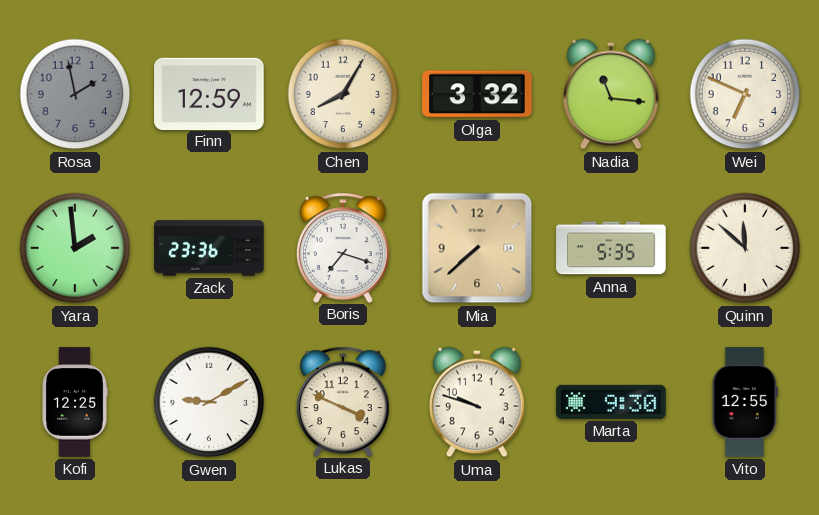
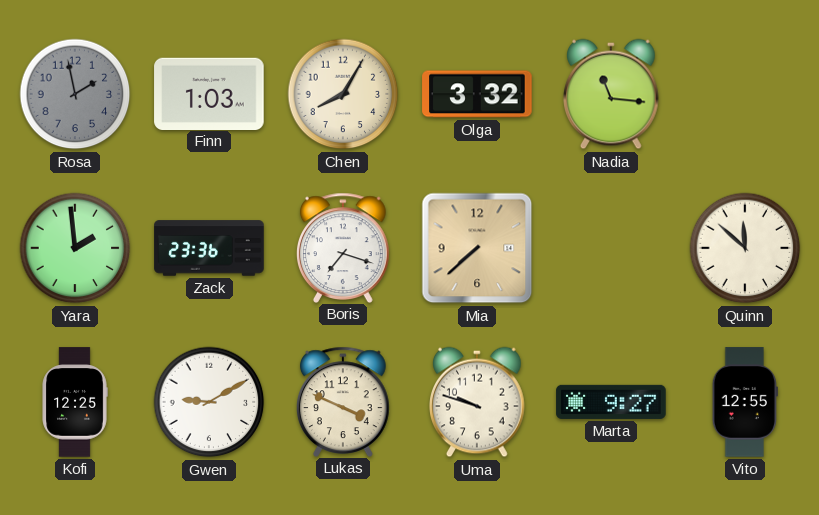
Finn: 12:59 -> 1:03
Wei: 6:49 -> none
Anna: 5:35 -> none
Marta: 9:30 -> 9:27
